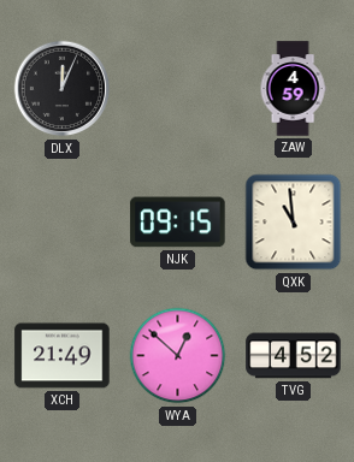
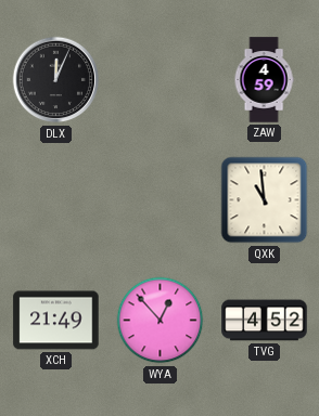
NJK: 09:15 -> none
WYA: 12:52 -> 12:53
